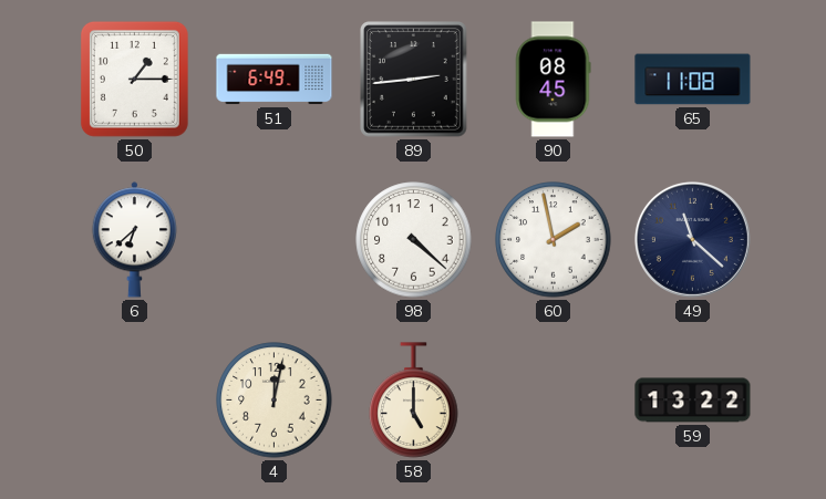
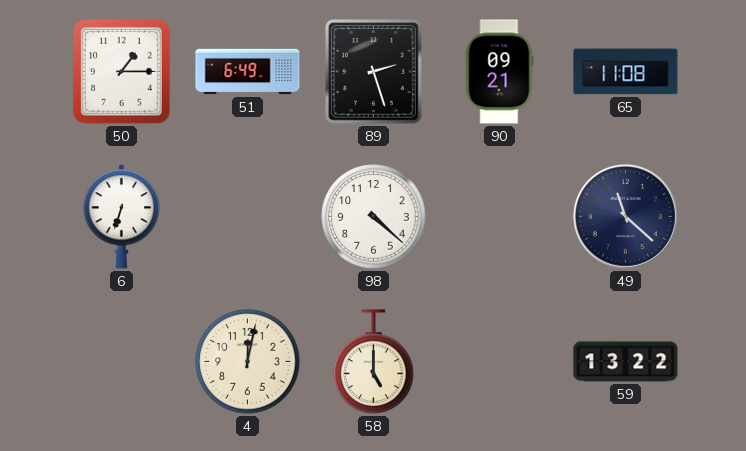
89: 2:44 -> 2:27
90: 08:45 -> 09:21
6: 6:38 -> 6:33
60: 1:58 -> none
